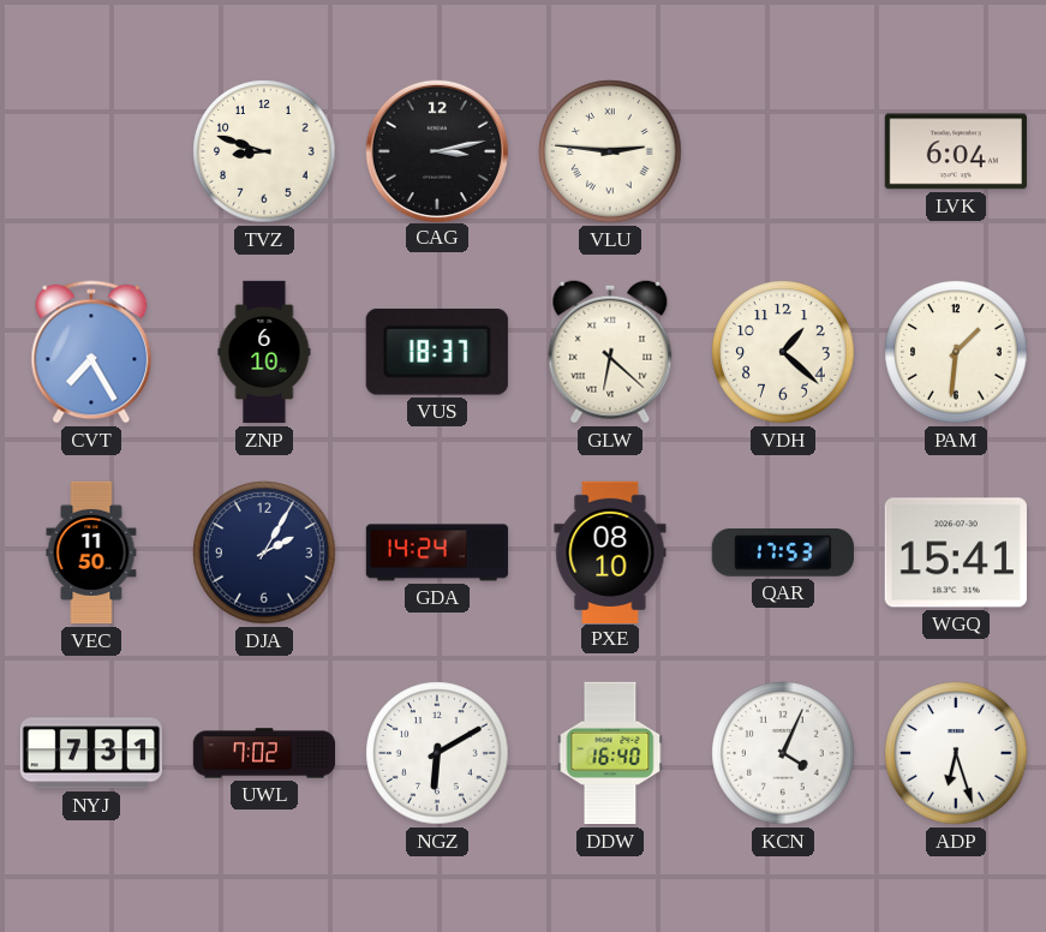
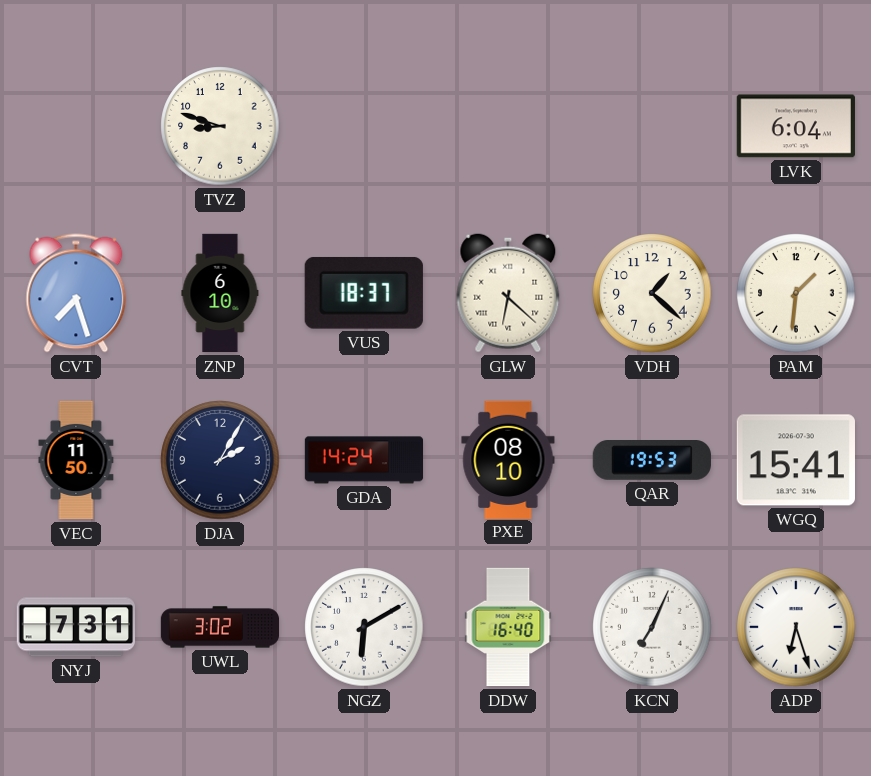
CAG: 3:13 -> none
VLU: 2:46 -> none
CVT: 7:25 -> 7:27
QAR: 17:53 -> 19:53
UWL: 7:02 -> 3:02
KCN: 4:04 -> 7:04
